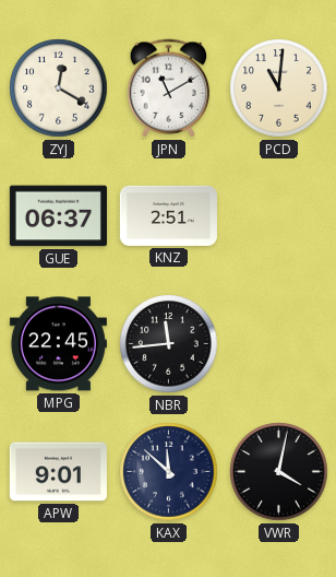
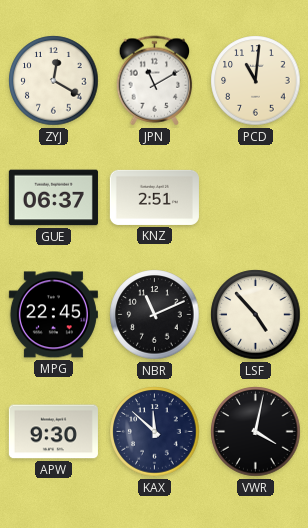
NBR: 11:44 -> 11:11
LSF: none -> 4:53
APW: 9:01 -> 9:30
